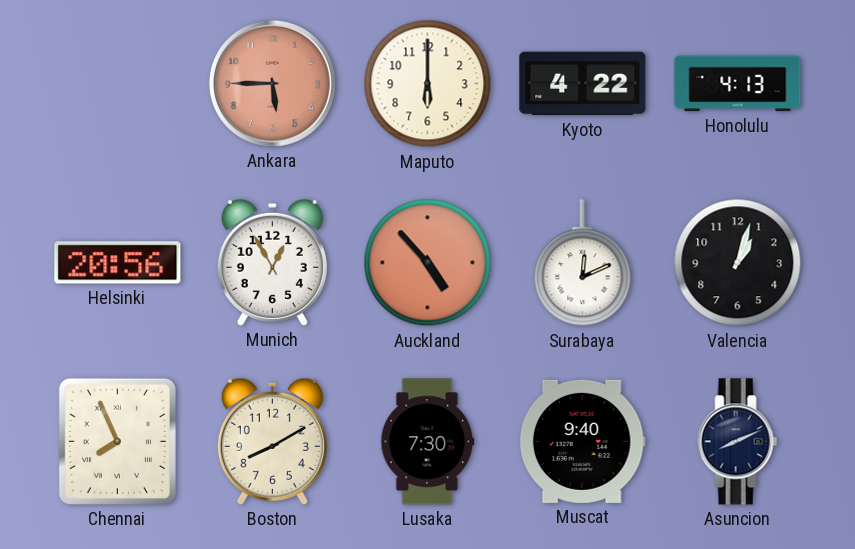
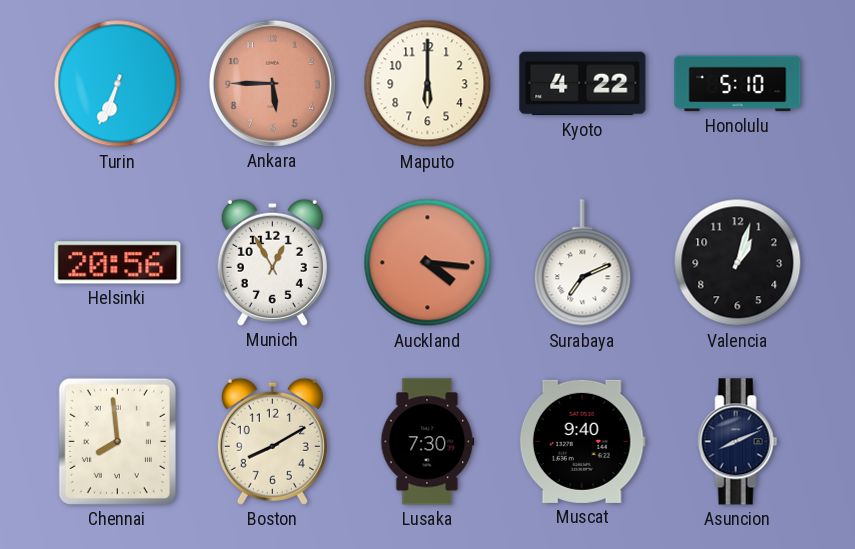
Turin: none -> 6:34
Honolulu: 4:13 -> 5:10
Auckland: 4:53 -> 4:16
Surabaya: 12:11 -> 7:11
Chennai: 7:56 -> 7:59
